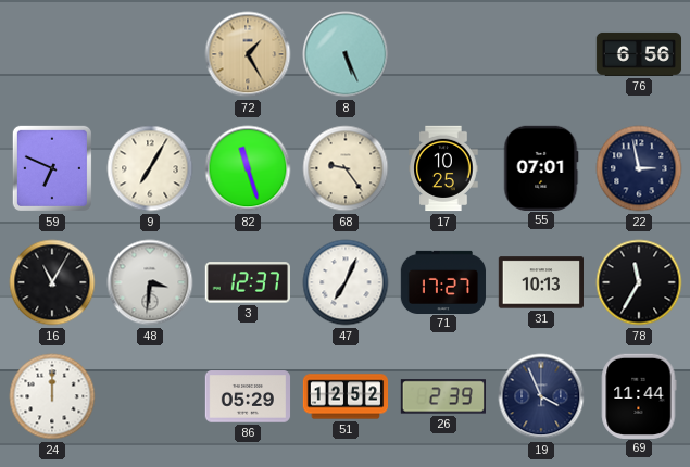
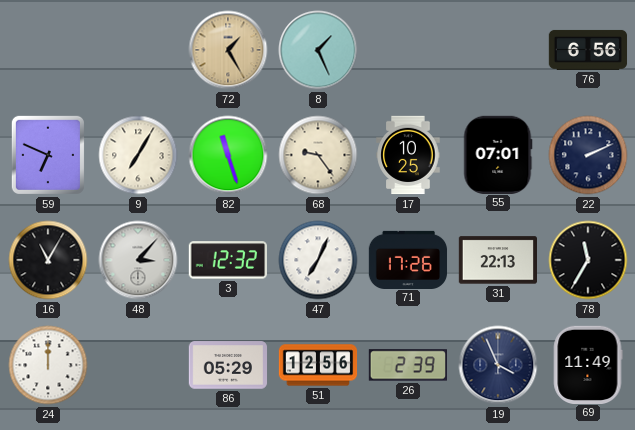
8: 5:26 -> 1:26
22: 2:58 -> 2:11
48: 3:31 -> 3:07
3: 12:37 -> 12:32
71: 17:27 -> 17:26
31: 10:13 -> 22:13
51: 12:52 -> 12:56
69: 11:44 -> 11:49
